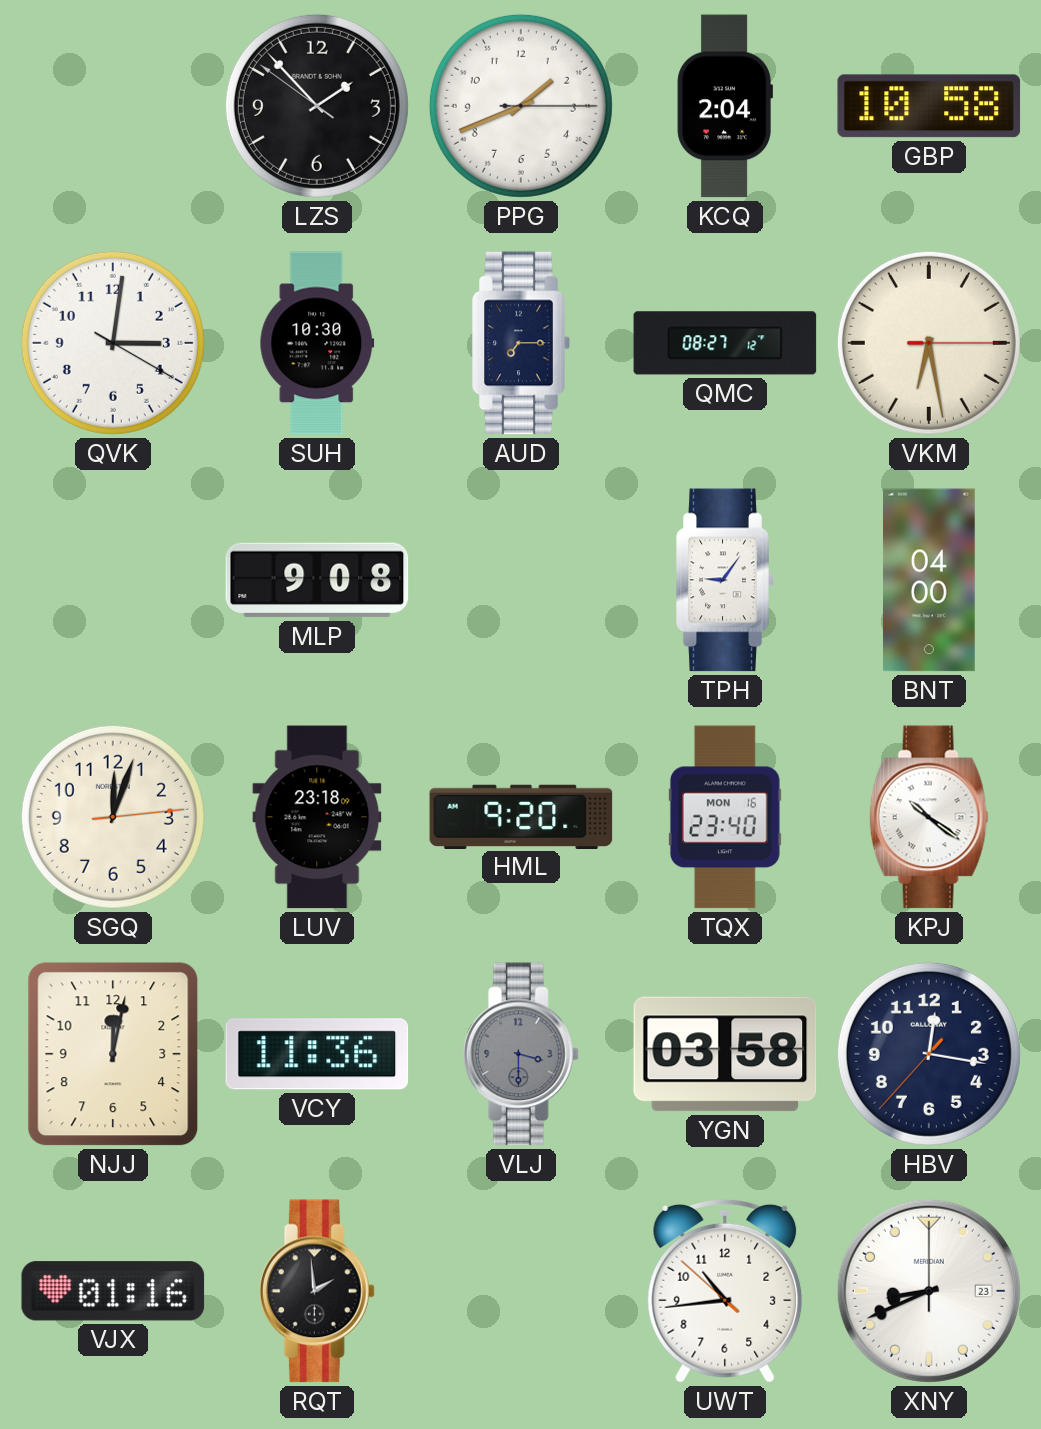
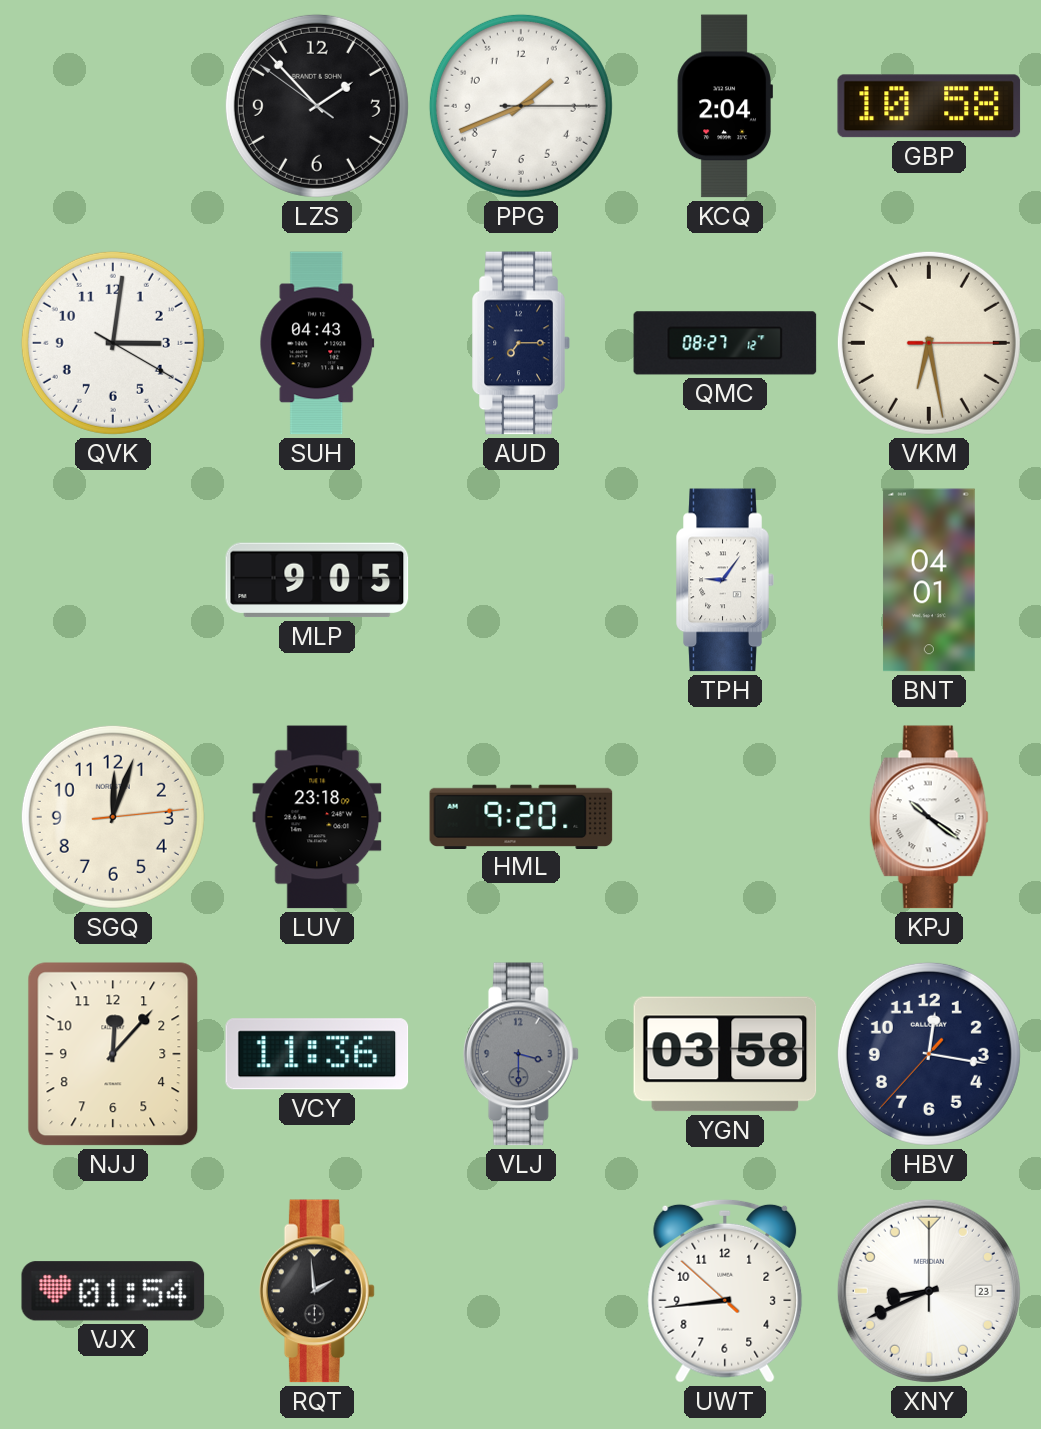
SUH: 10:30 -> 04:43
MLP: 9:08 -> 9:05
BNT: 04:00 -> 04:01
TQX: 23:40 -> none
NJJ: 12:02 -> 12:07
VJX: 01:16 -> 01:54
UWT: 10:43 -> 8:43
